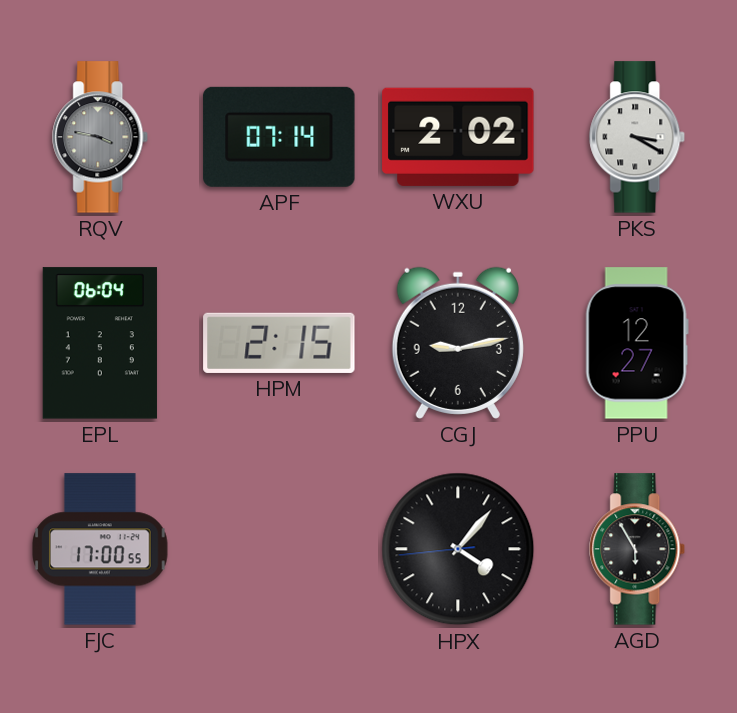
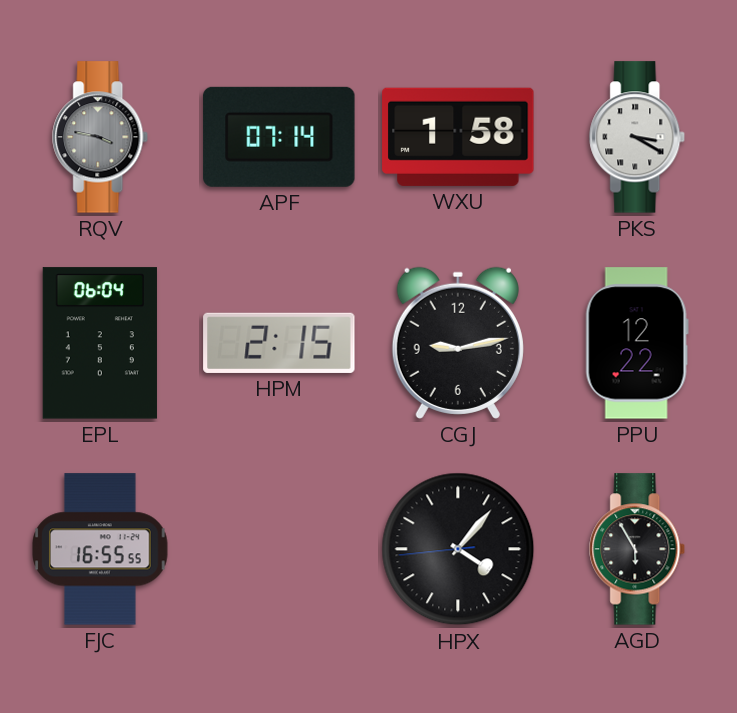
WXU: 2:02 -> 1:58
PPU: 12:27 -> 12:22
FJC: 17:00 -> 16:55
